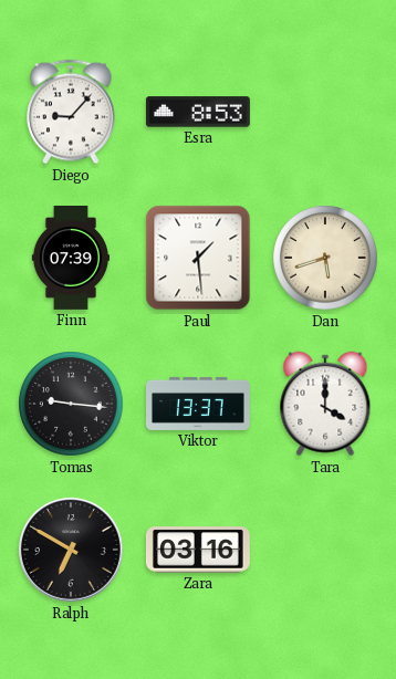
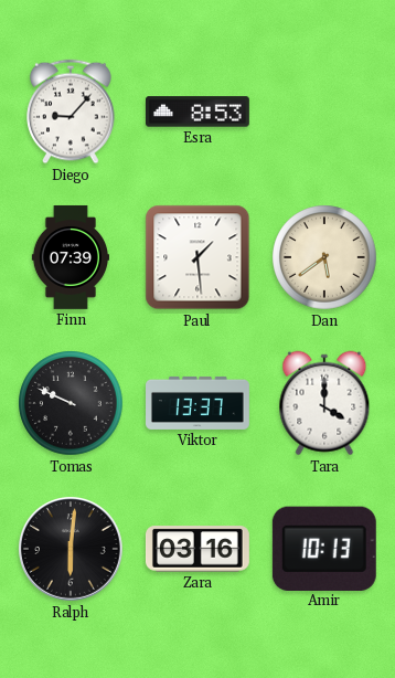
Dan: 5:42 -> 5:39
Tomas: 9:16 -> 9:49
Ralph: 6:50 -> 6:01
Amir: none -> 10:13
